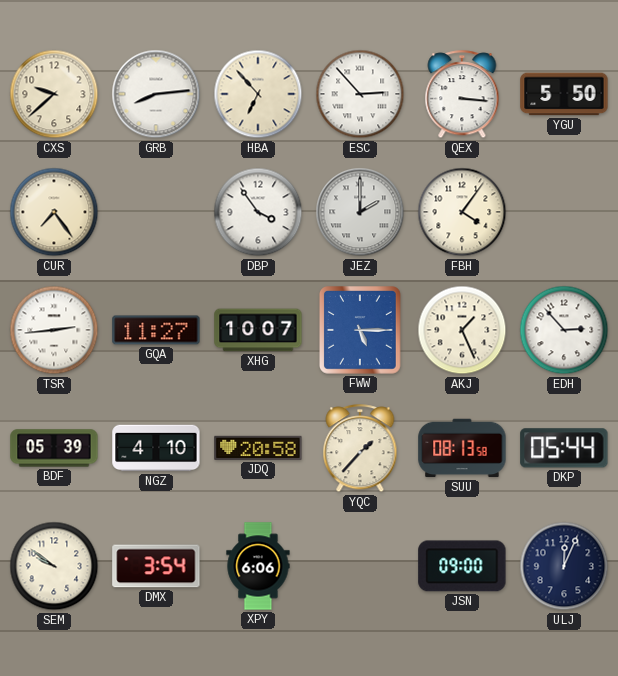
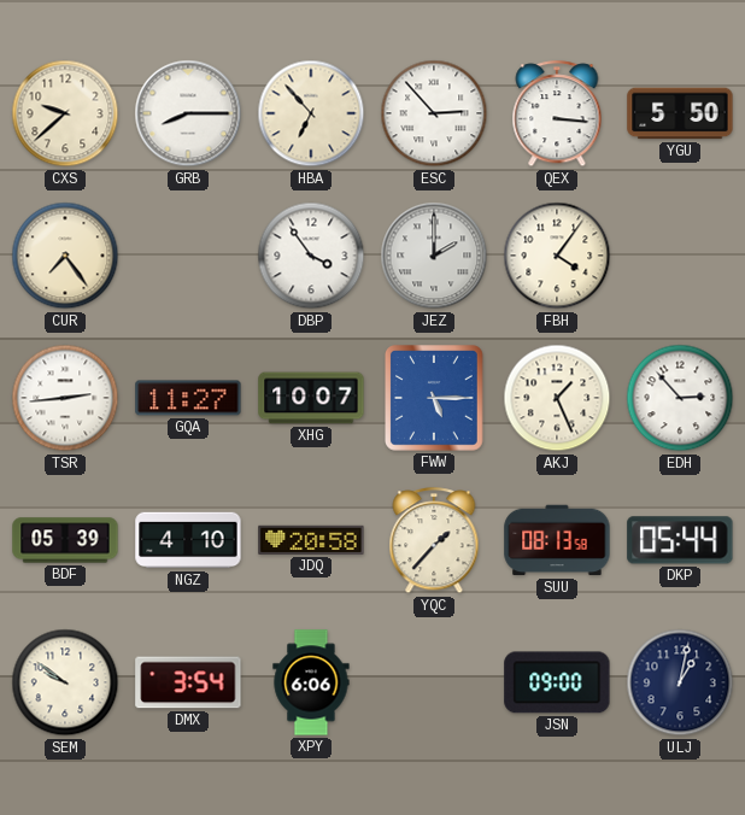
GRB: 8:14 -> 8:15
ULJ: 12:04 -> 1:02
